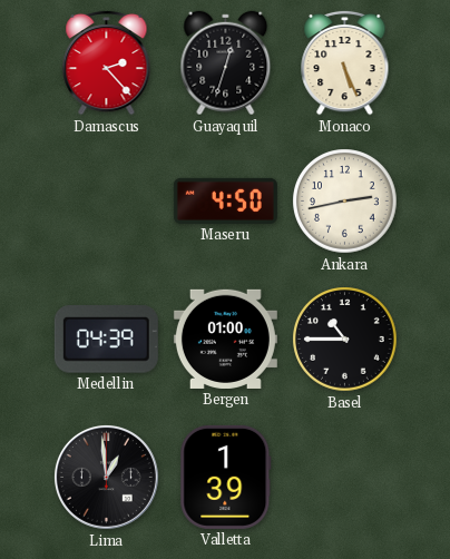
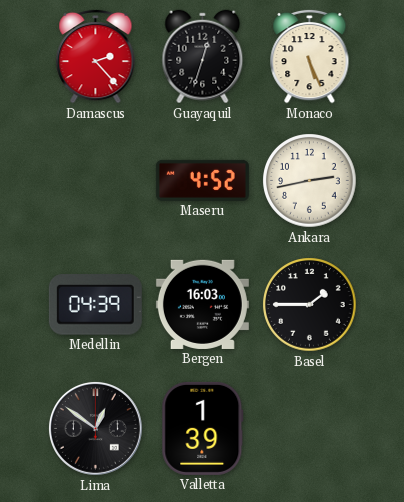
Maseru: 4:50 -> 4:52
Bergen: 01:00 -> 16:03
Basel: 10:45 -> 1:45
Lima: 12:59 -> 12:51
